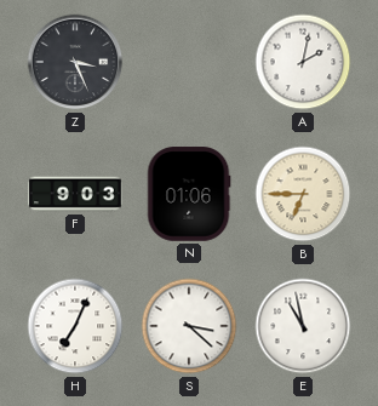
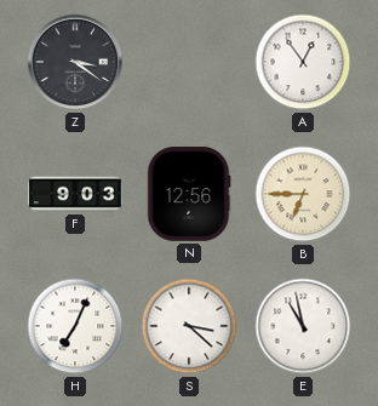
Z: 3:26 -> 3:21
A: 2:02 -> 12:54
N: 01:06 -> 12:56
